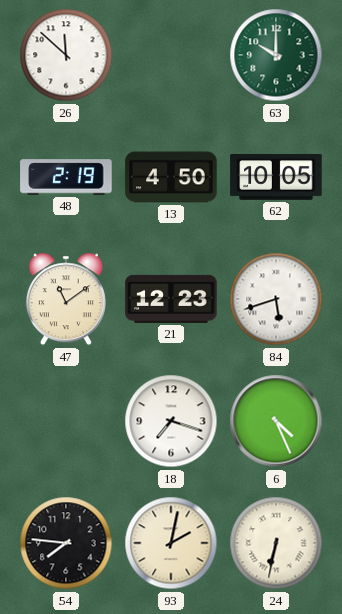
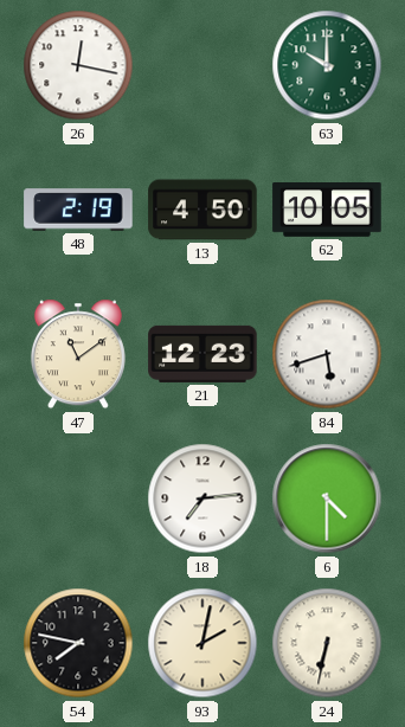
26: 11:52 -> 12:17
18: 7:18 -> 7:14
6: 4:26 -> 4:30
54: 7:46 -> 7:47
